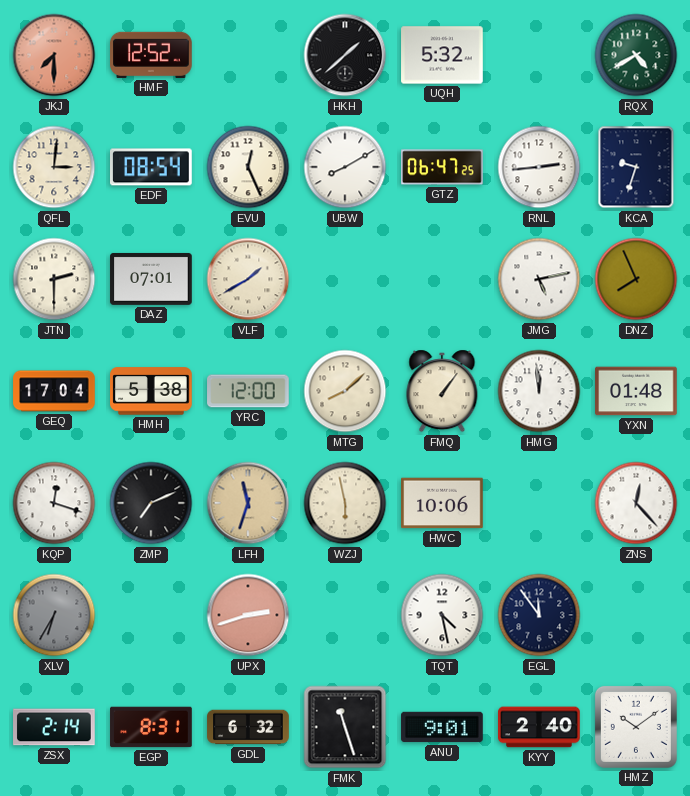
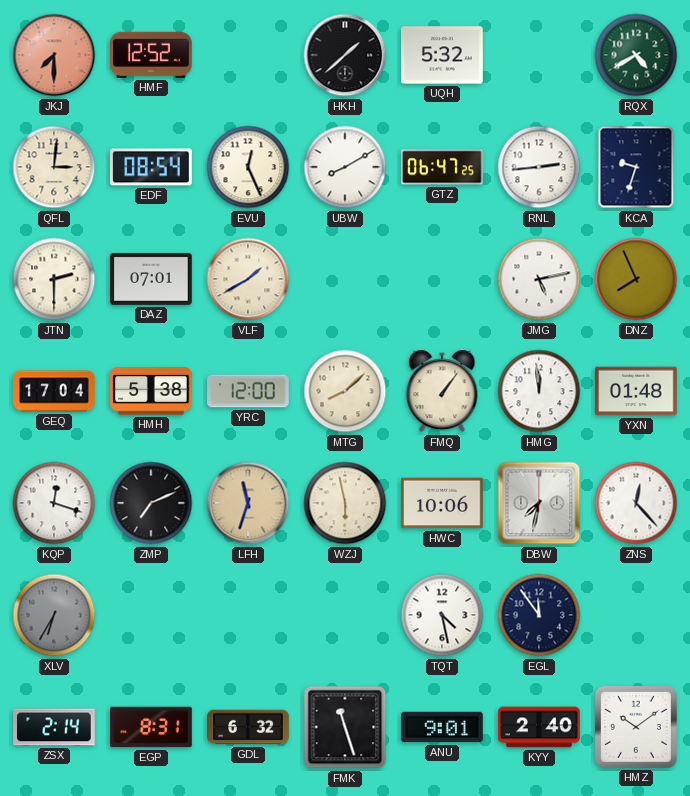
DBW: none -> 7:32
UPX: 2:42 -> none
